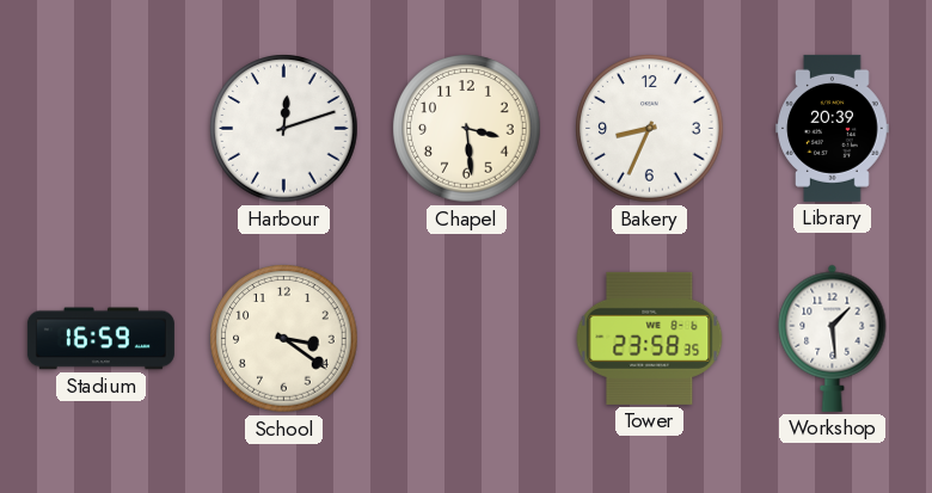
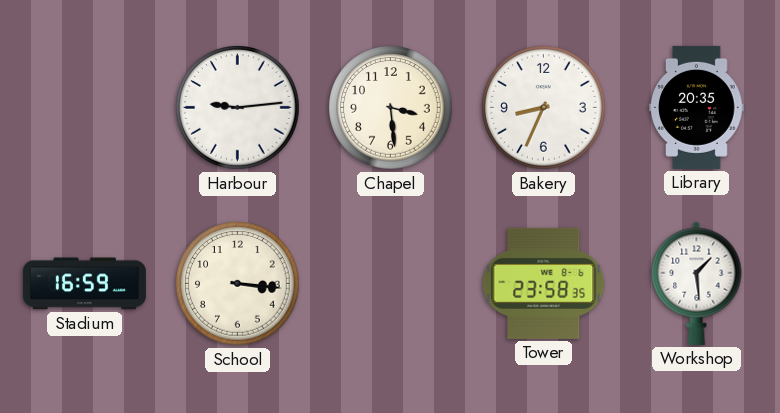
Harbour: 12:12 -> 9:14
Library: 20:39 -> 20:35
School: 3:21 -> 3:16
